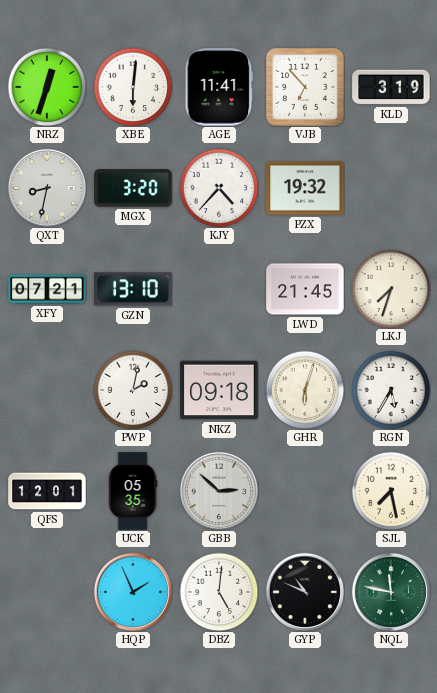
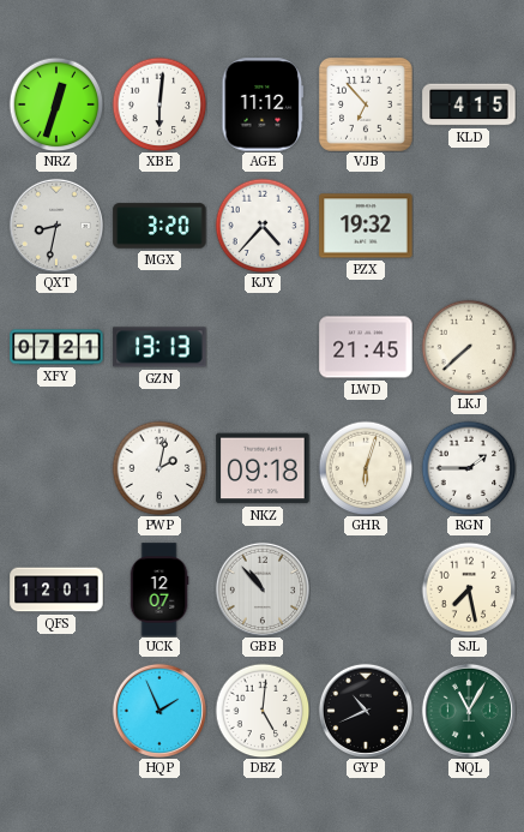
AGE: 11:41 -> 11:12
KLD: 3:19 -> 4:15
GZN: 13:10 -> 13:13
LKJ: 7:33 -> 7:38
RGN: 5:35 -> 1:45
UCK: 05:35 -> 12:07
GBB: 2:52 -> 10:53
GYP: 10:49 -> 10:41
NQL: 11:47 -> 11:05
